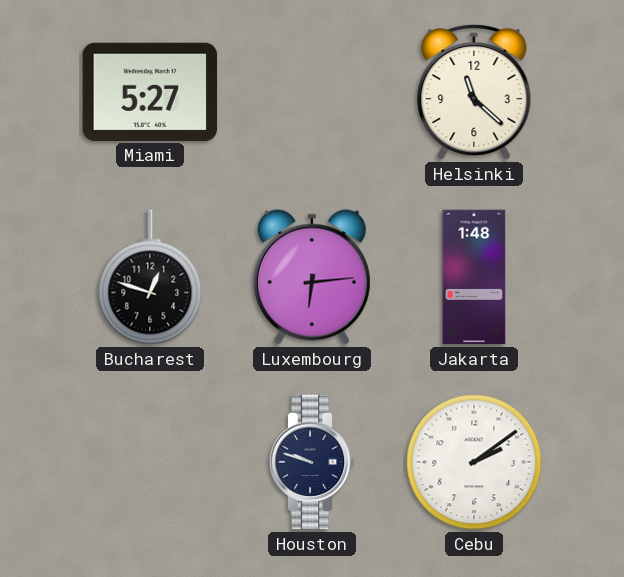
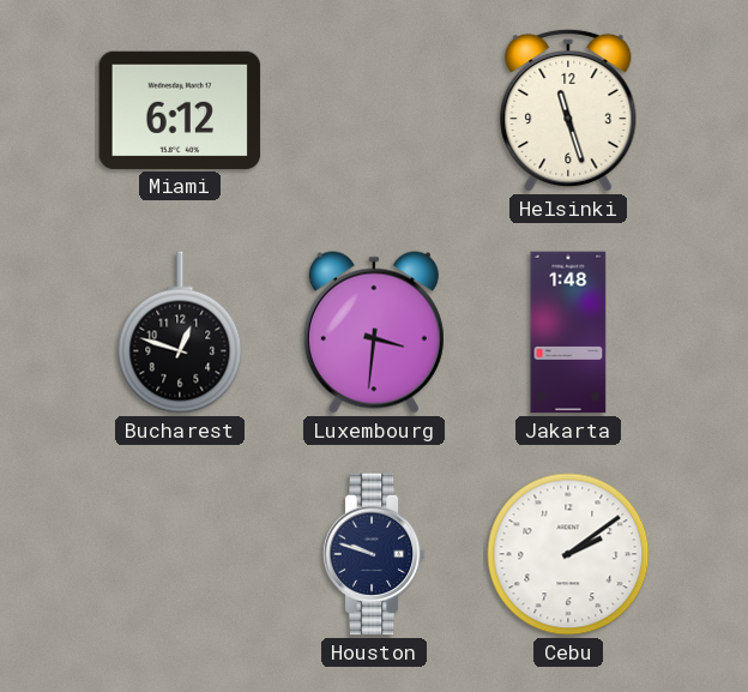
Miami: 5:27 -> 6:12
Helsinki: 11:22 -> 11:27
Luxembourg: 6:14 -> 3:31
